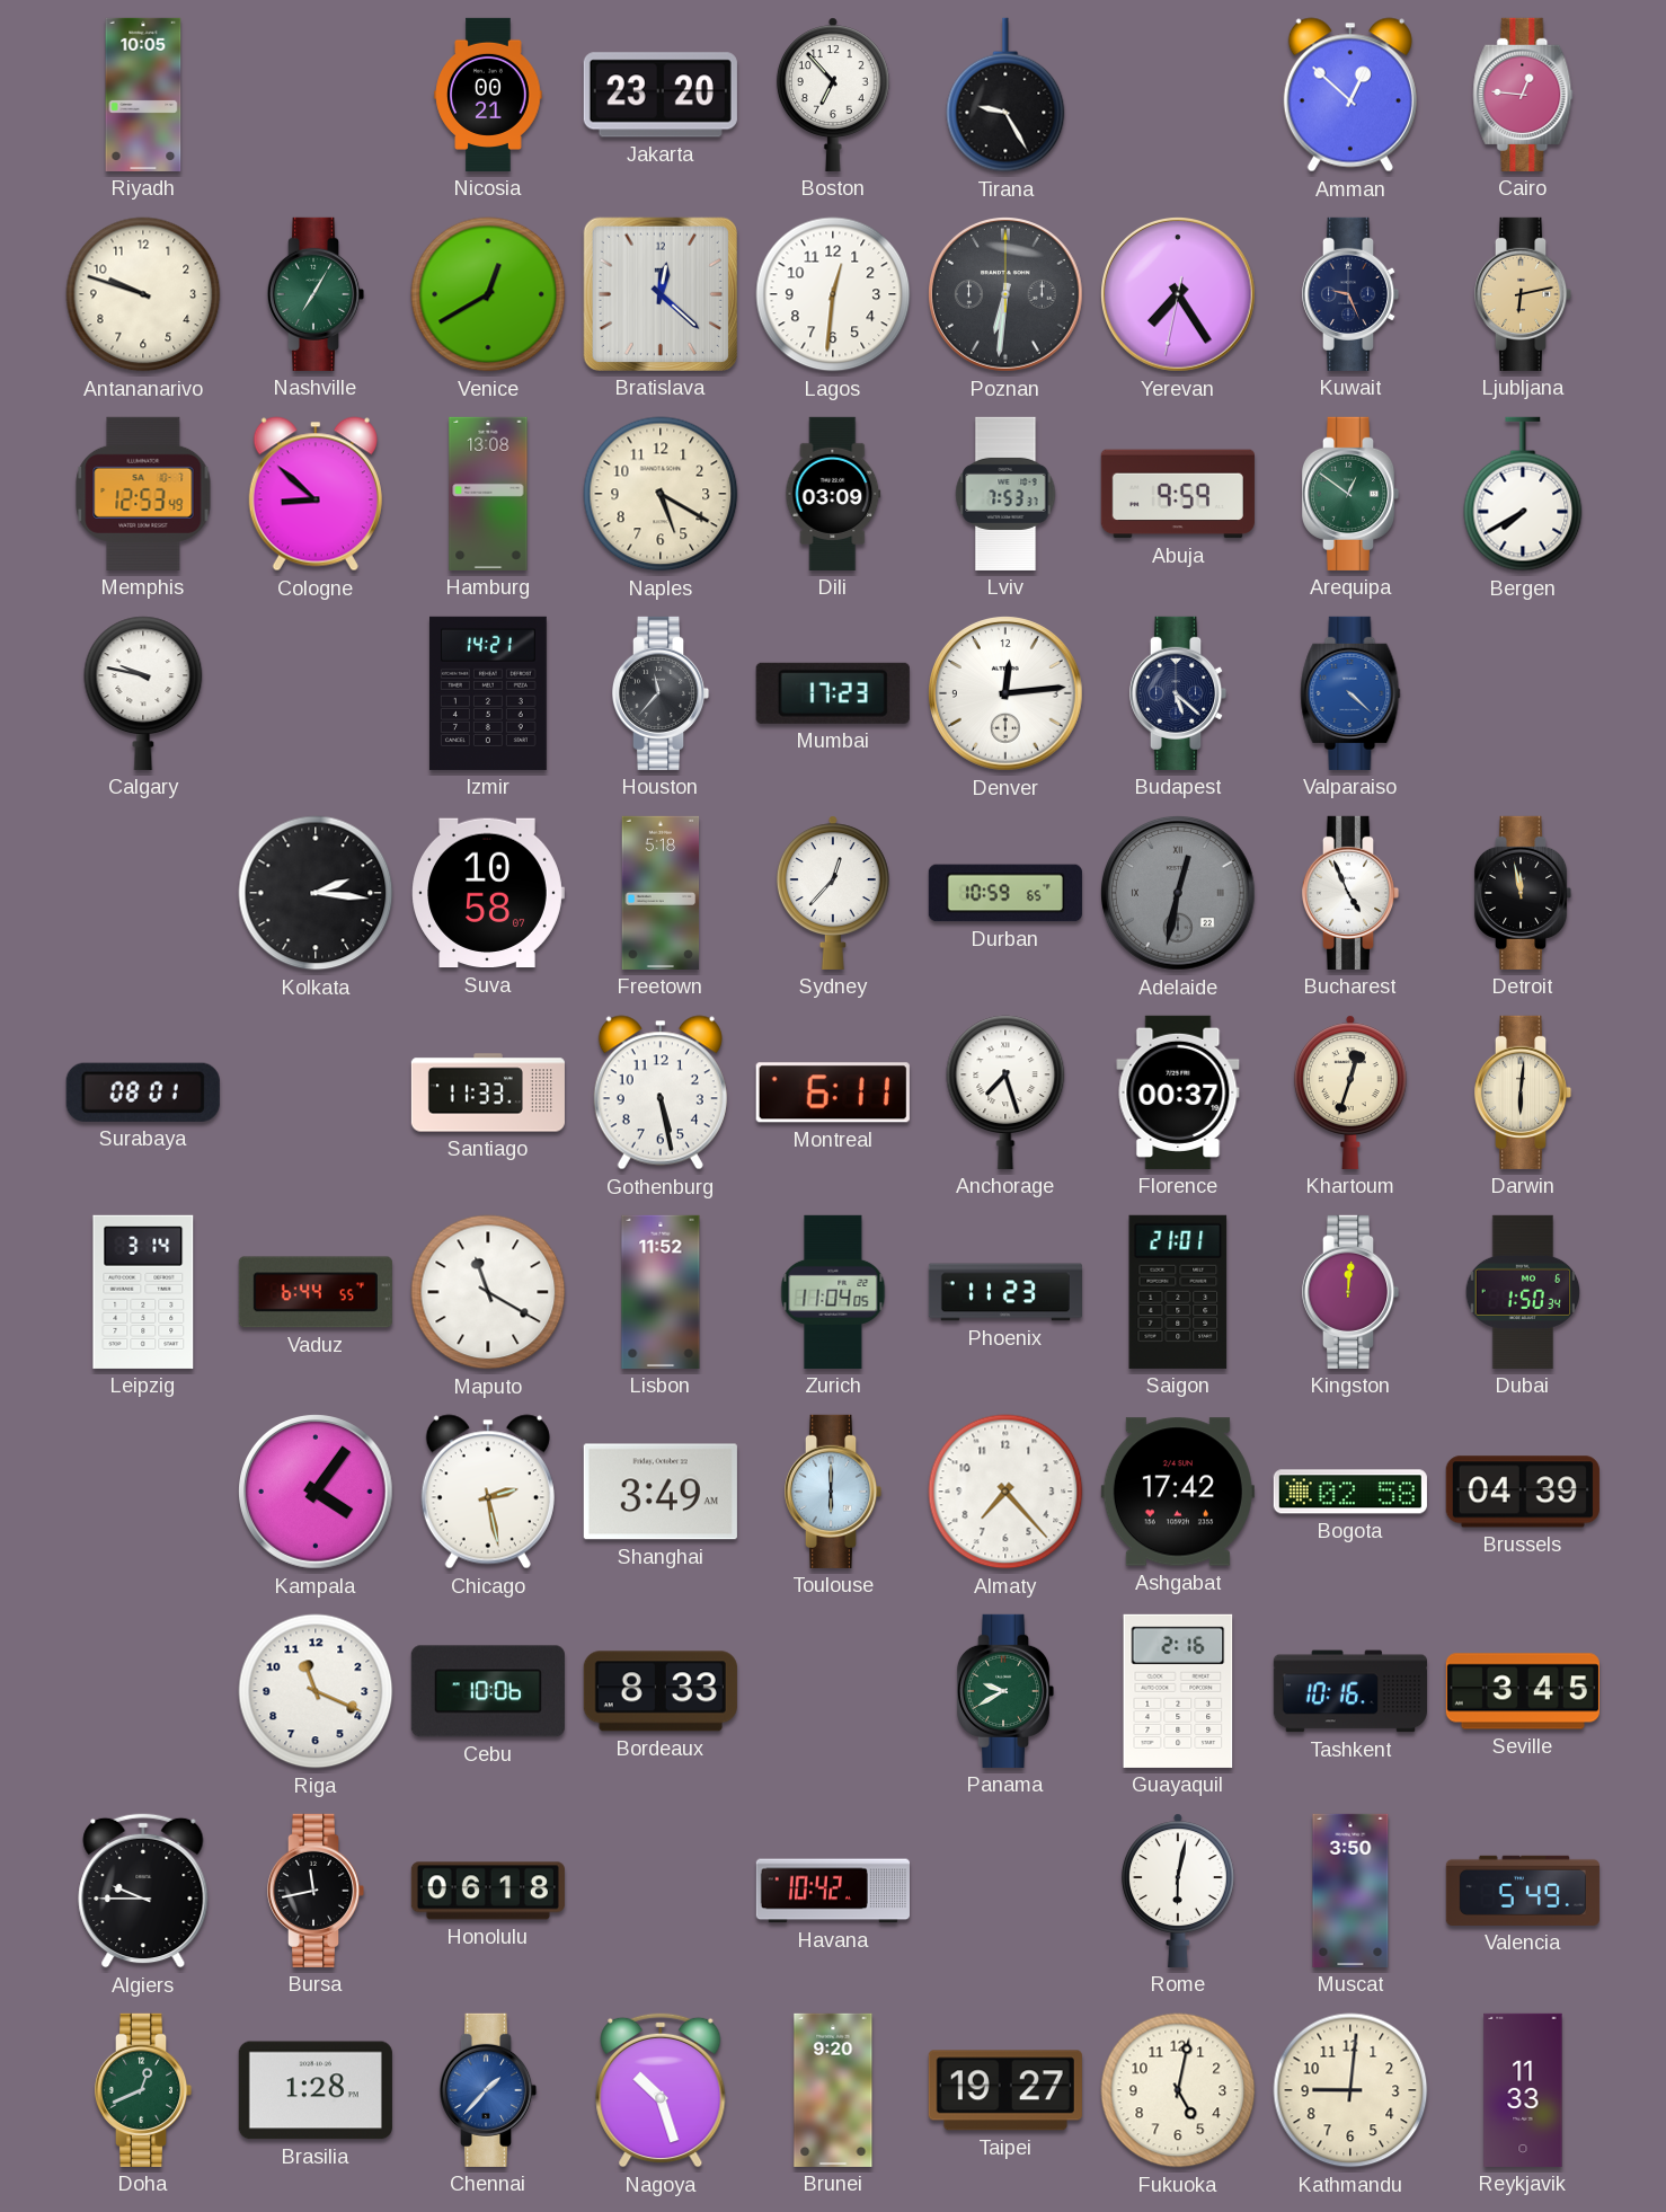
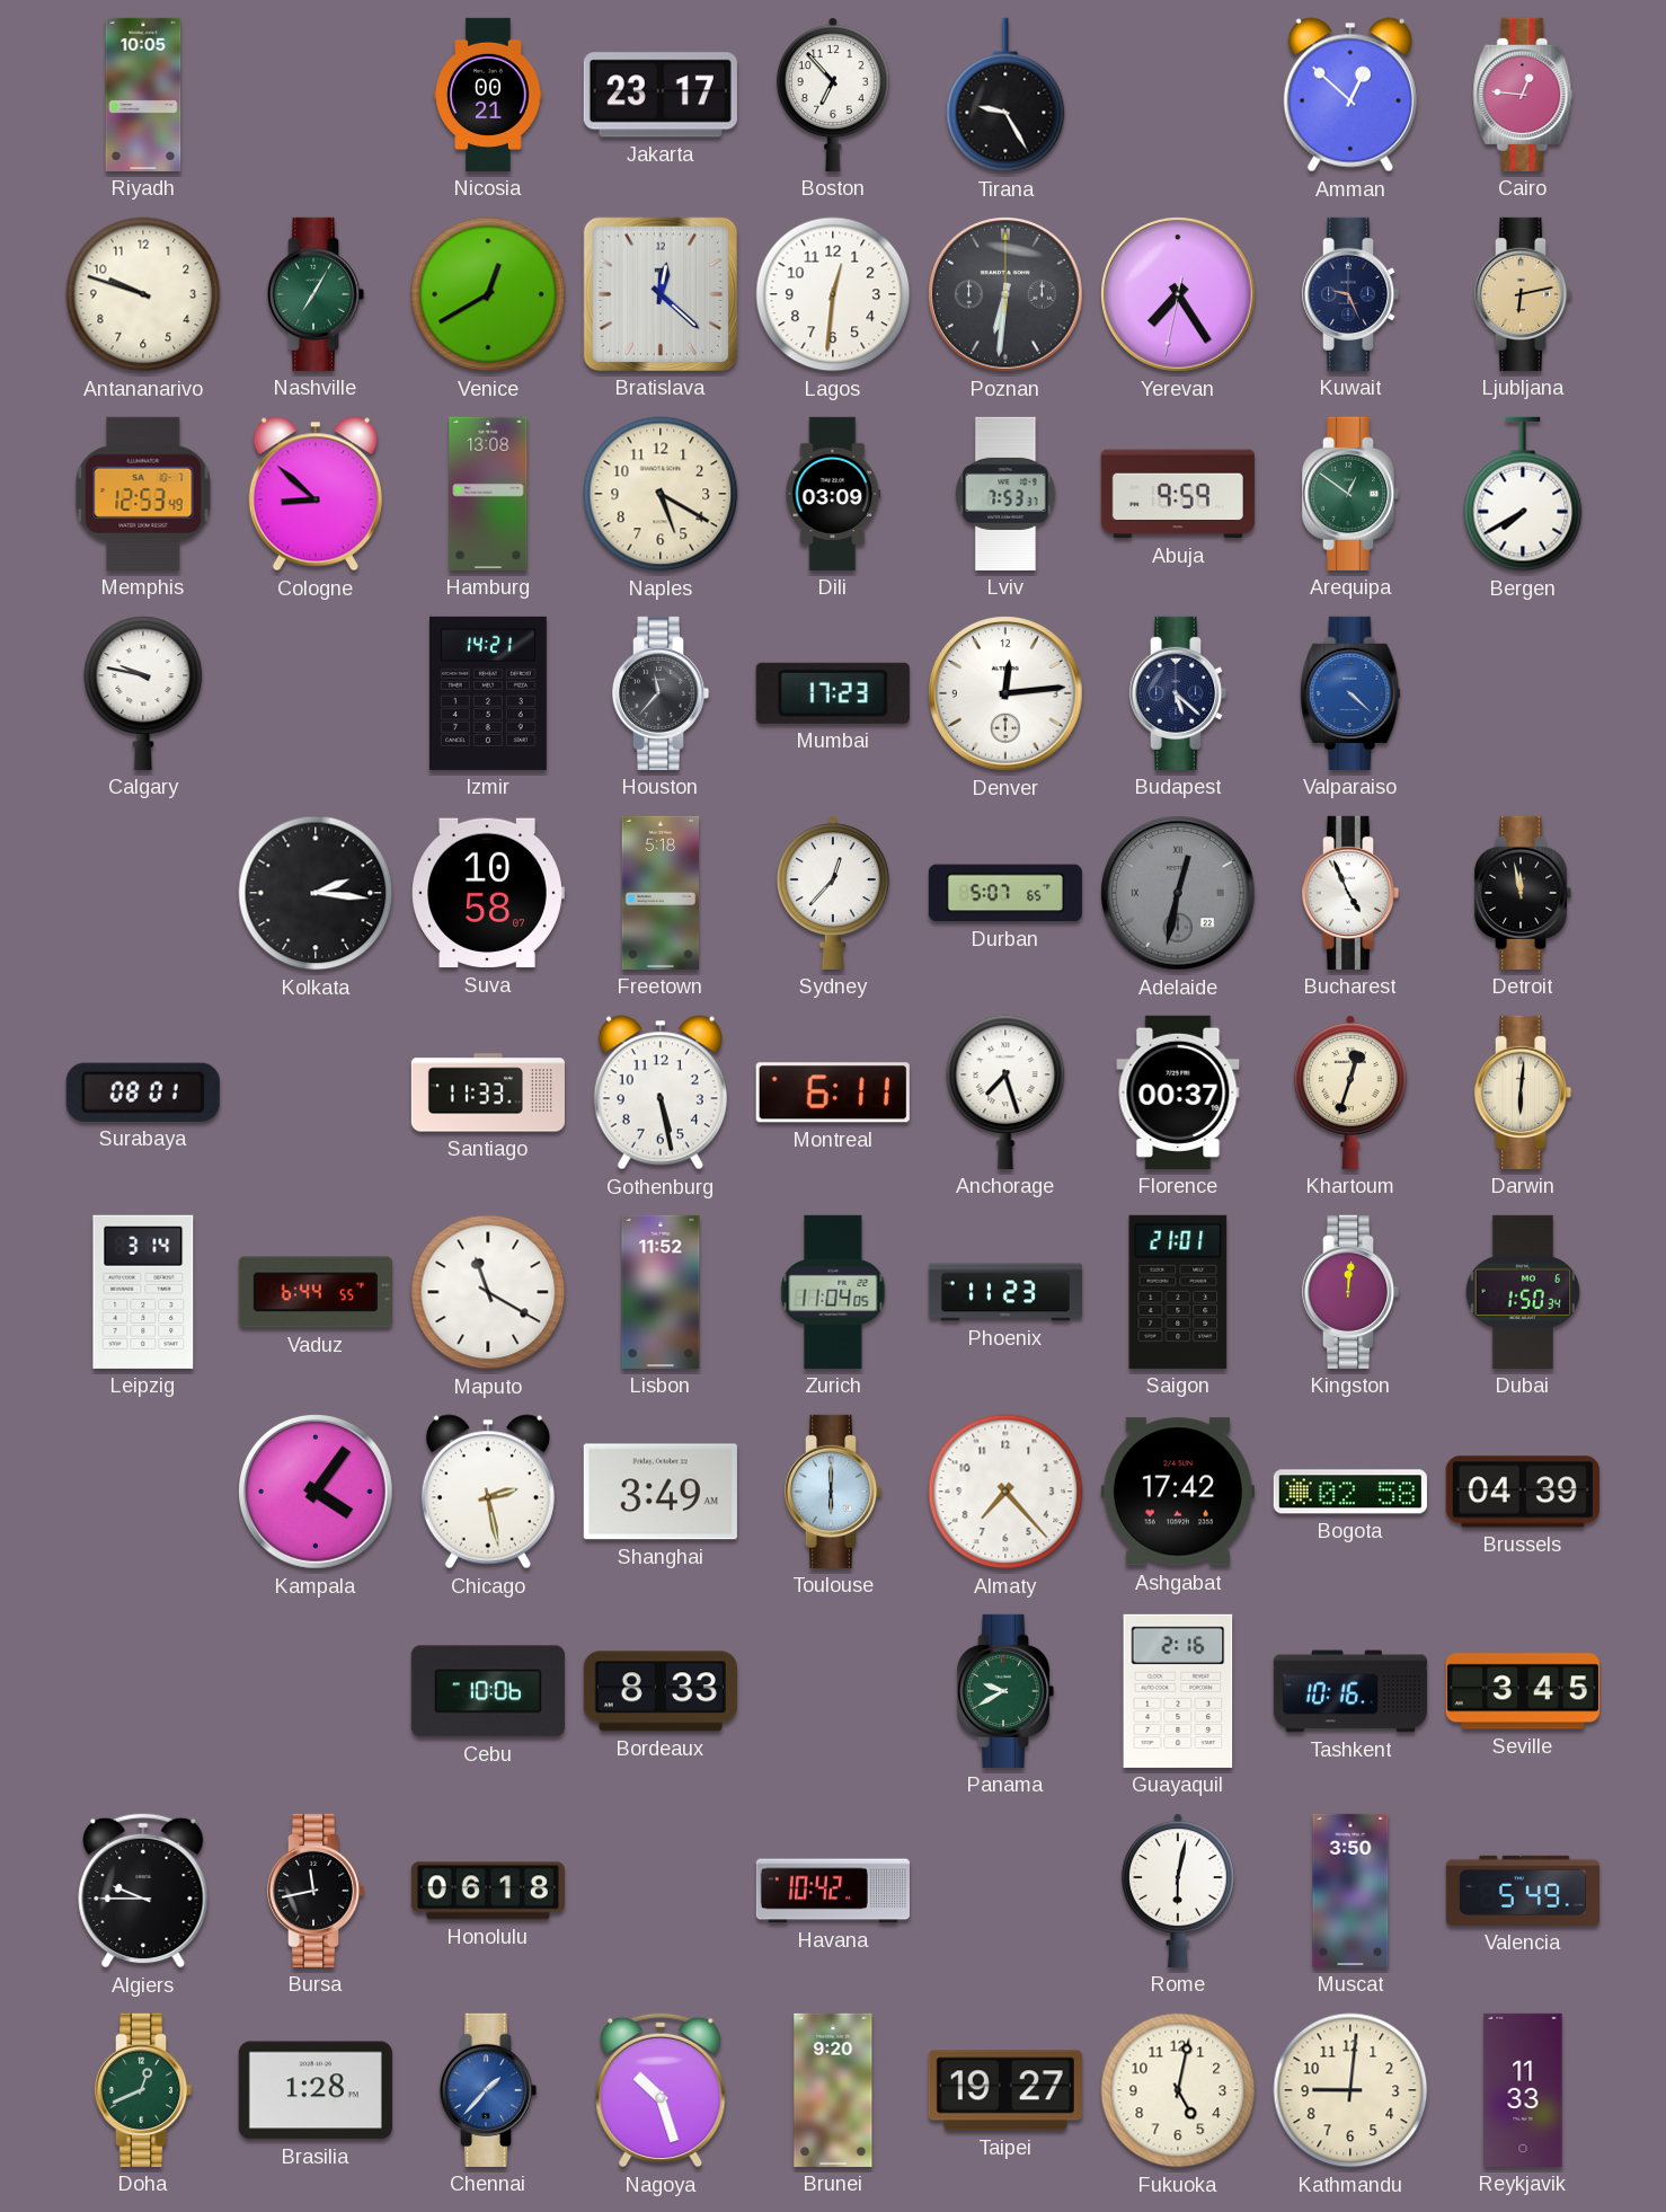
Jakarta: 23:20 -> 23:17
Durban: 10:59 -> 5:07
Riga: 11:19 -> none
